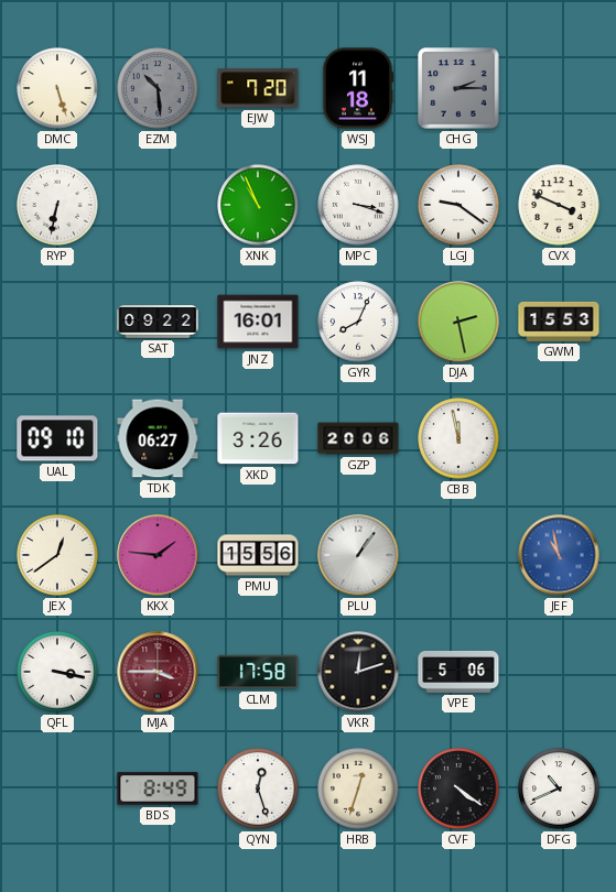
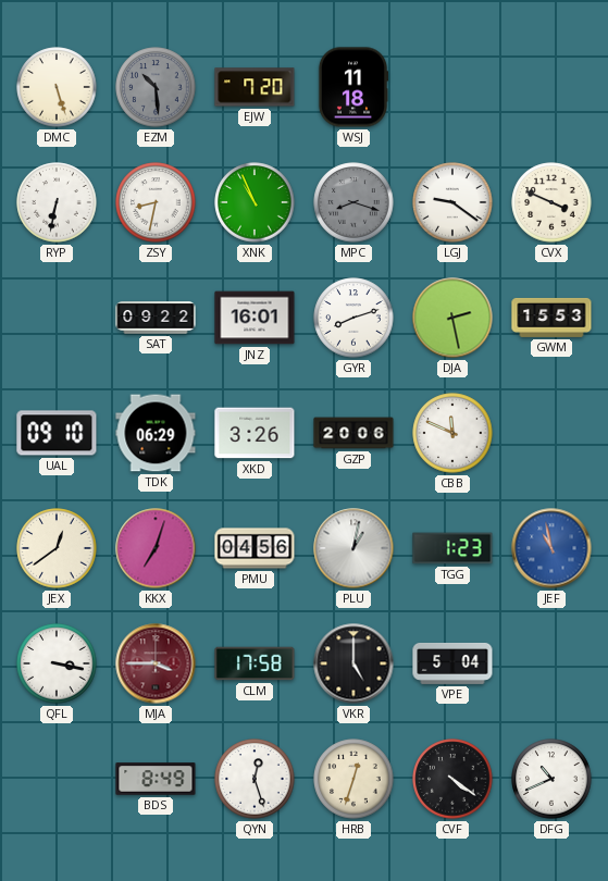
CHG: 2:15 -> none
ZSY: none -> 8:32
MPC: 3:18 -> 8:18
MPC dial: white -> grey
GYR: 8:04 -> 8:12
TDK: 06:27 -> 06:29
CBB: 11:58 -> 11:49
KKX: 1:46 -> 7:03
PMU: 15:56 -> 04:56
PLU: 1:06 -> 1:02
TGG: none -> 1:23
VKR: 12:12 -> 5:00
VPE: 5:06 -> 5:04
